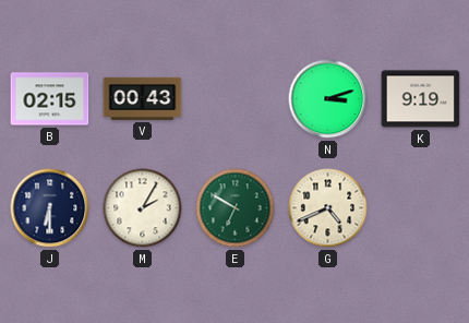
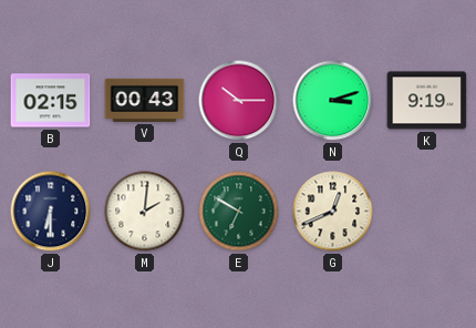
Q: none -> 10:15
M: 2:05 -> 2:01
G: 4:41 -> 12:41
